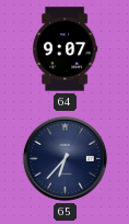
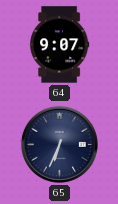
65: 6:37 -> 6:34
